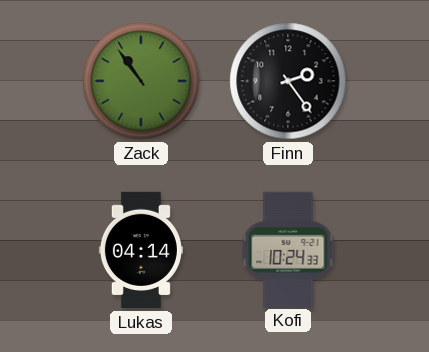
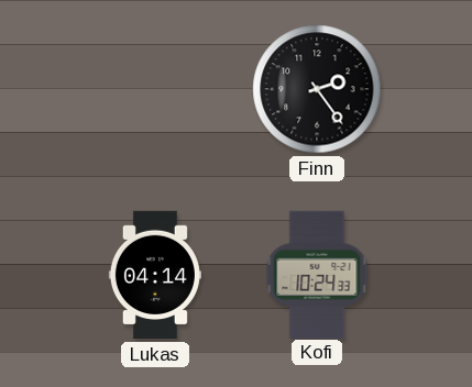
Zack: 10:54 -> none
